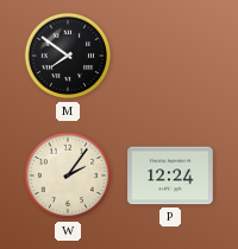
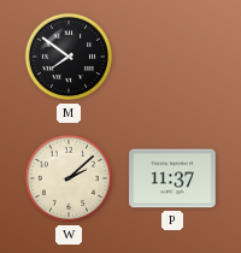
W: 2:06 -> 2:08
P: 12:24 -> 11:37
